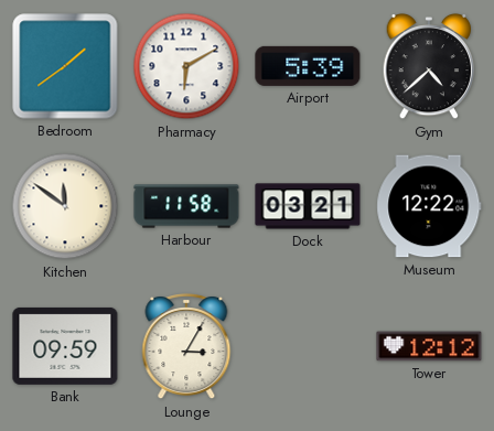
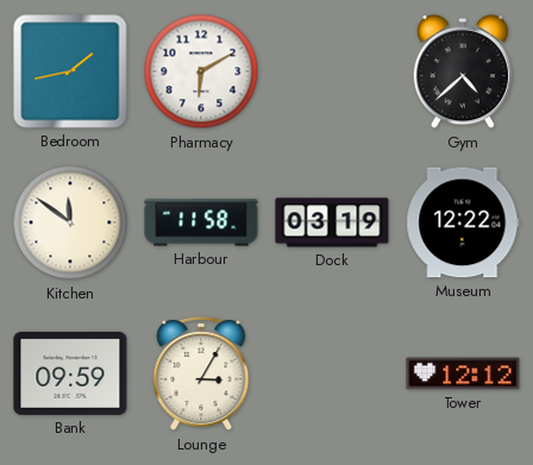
Bedroom: 1:39 -> 1:43
Airport: 5:39 -> none
Dock: 03:21 -> 03:19
